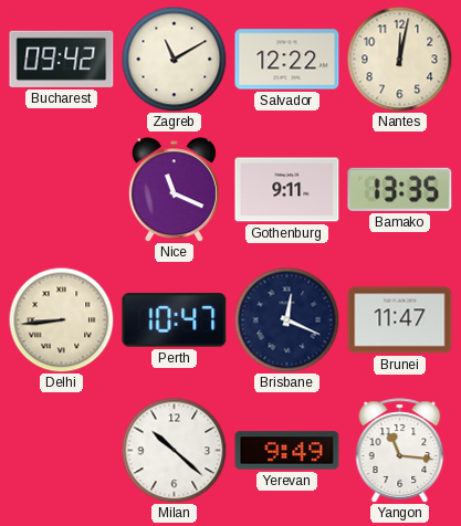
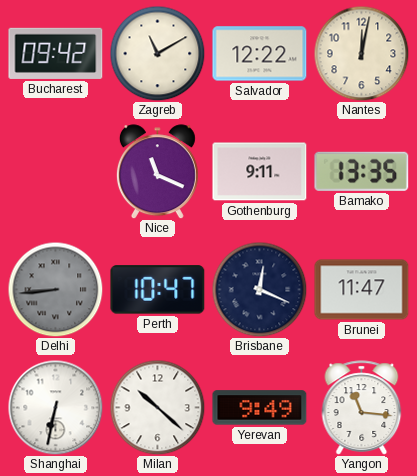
Delhi dial: cream -> grey
Shanghai: none -> 6:32
